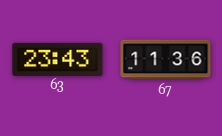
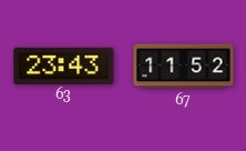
67: 11:36 -> 11:52
